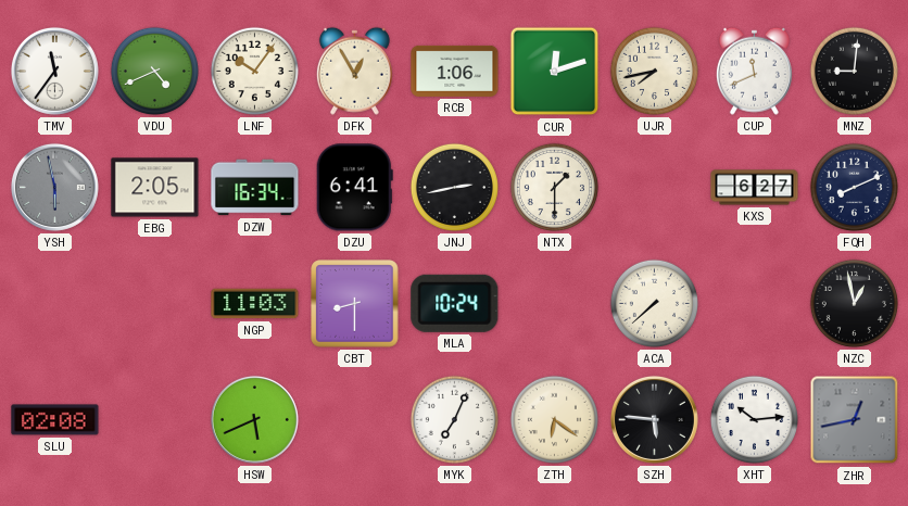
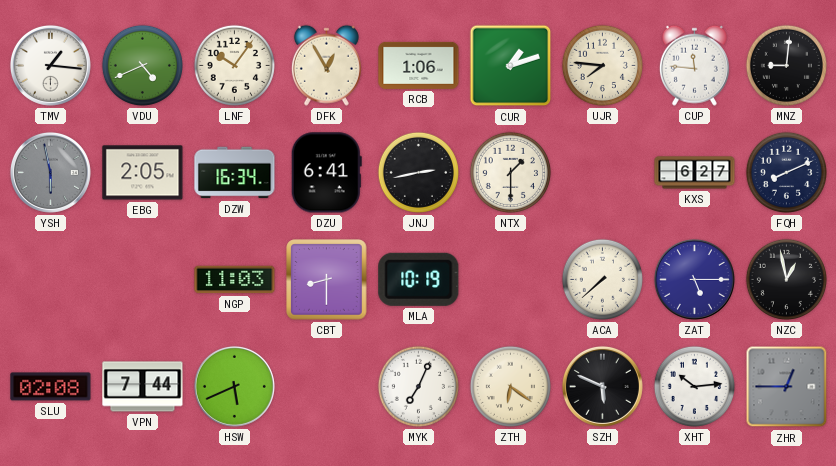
TMV: 11:36 -> 1:16
CUR: 12:12 -> 1:12
UJR: 7:43 -> 7:46
CUP: 11:41 -> 11:46
MLA: 10:24 -> 10:19
ZAT: none -> 5:15
VPN: none -> 7:44
SZH: 5:46 -> 5:49
ZHR: 12:43 -> 12:45
